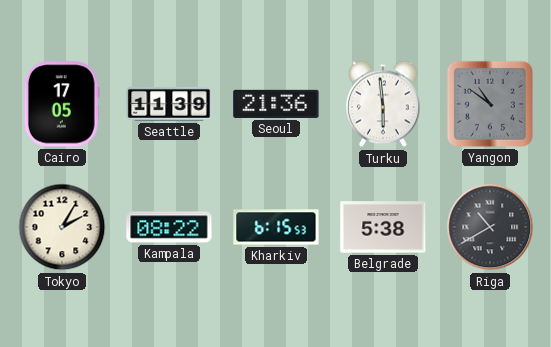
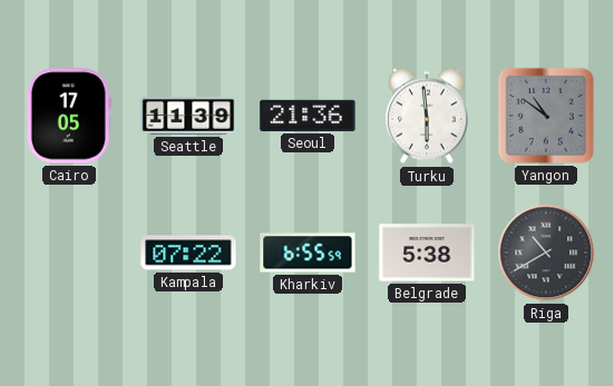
Tokyo: 2:05 -> none
Kampala: 08:22 -> 07:22
Kharkiv: 6:15 -> 6:55
